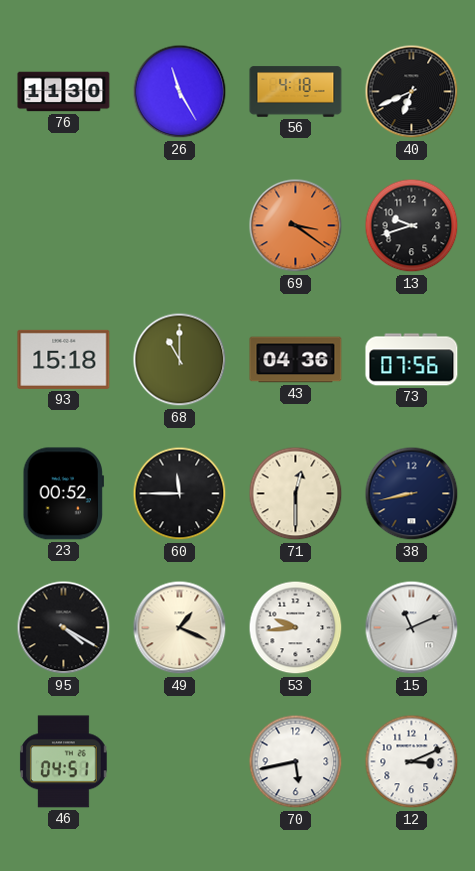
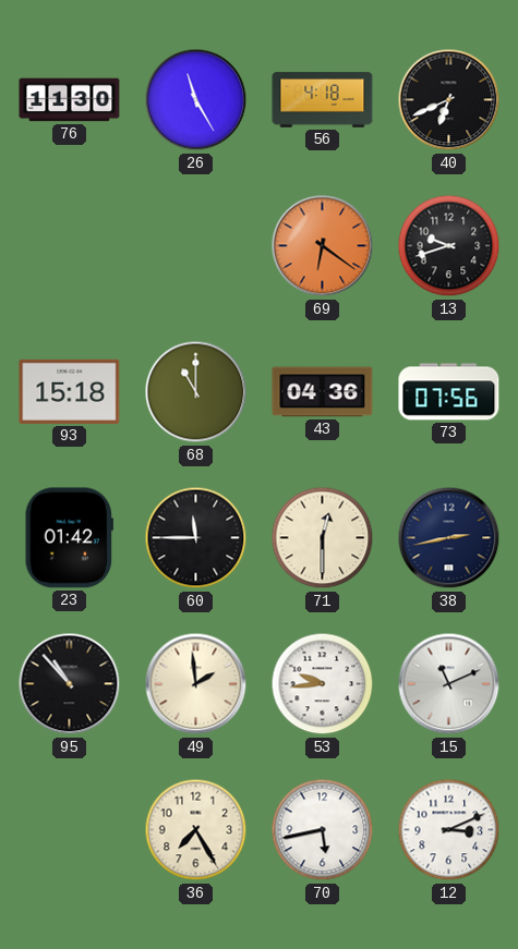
69: 3:21 -> 6:21
23: 00:52 -> 01:42
38: 8:43 -> 2:43
95: 4:20 -> 10:53
49: 1:19 -> 1:59
46: 04:51 -> none
36: none -> 7:25
